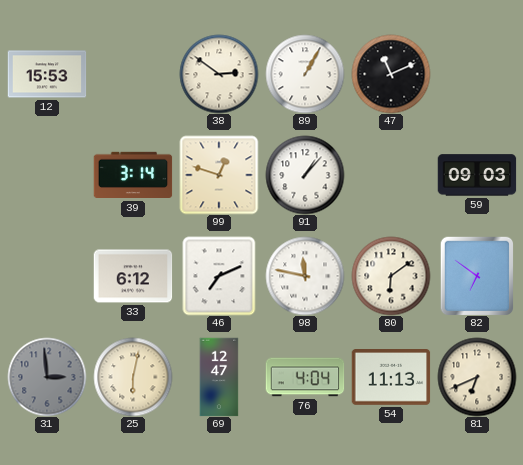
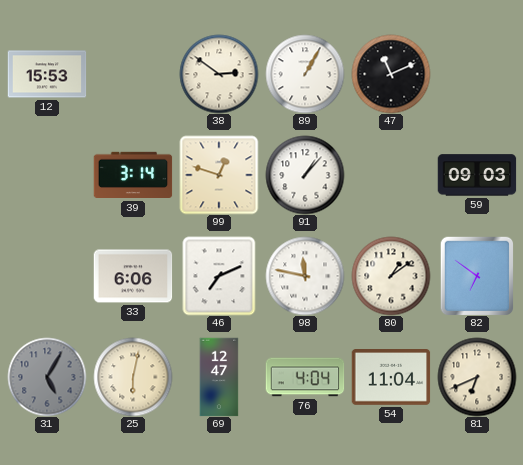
33: 6:12 -> 6:06
80: 6:09 -> 1:09
31: 2:59 -> 5:05
54: 11:13 -> 11:04
